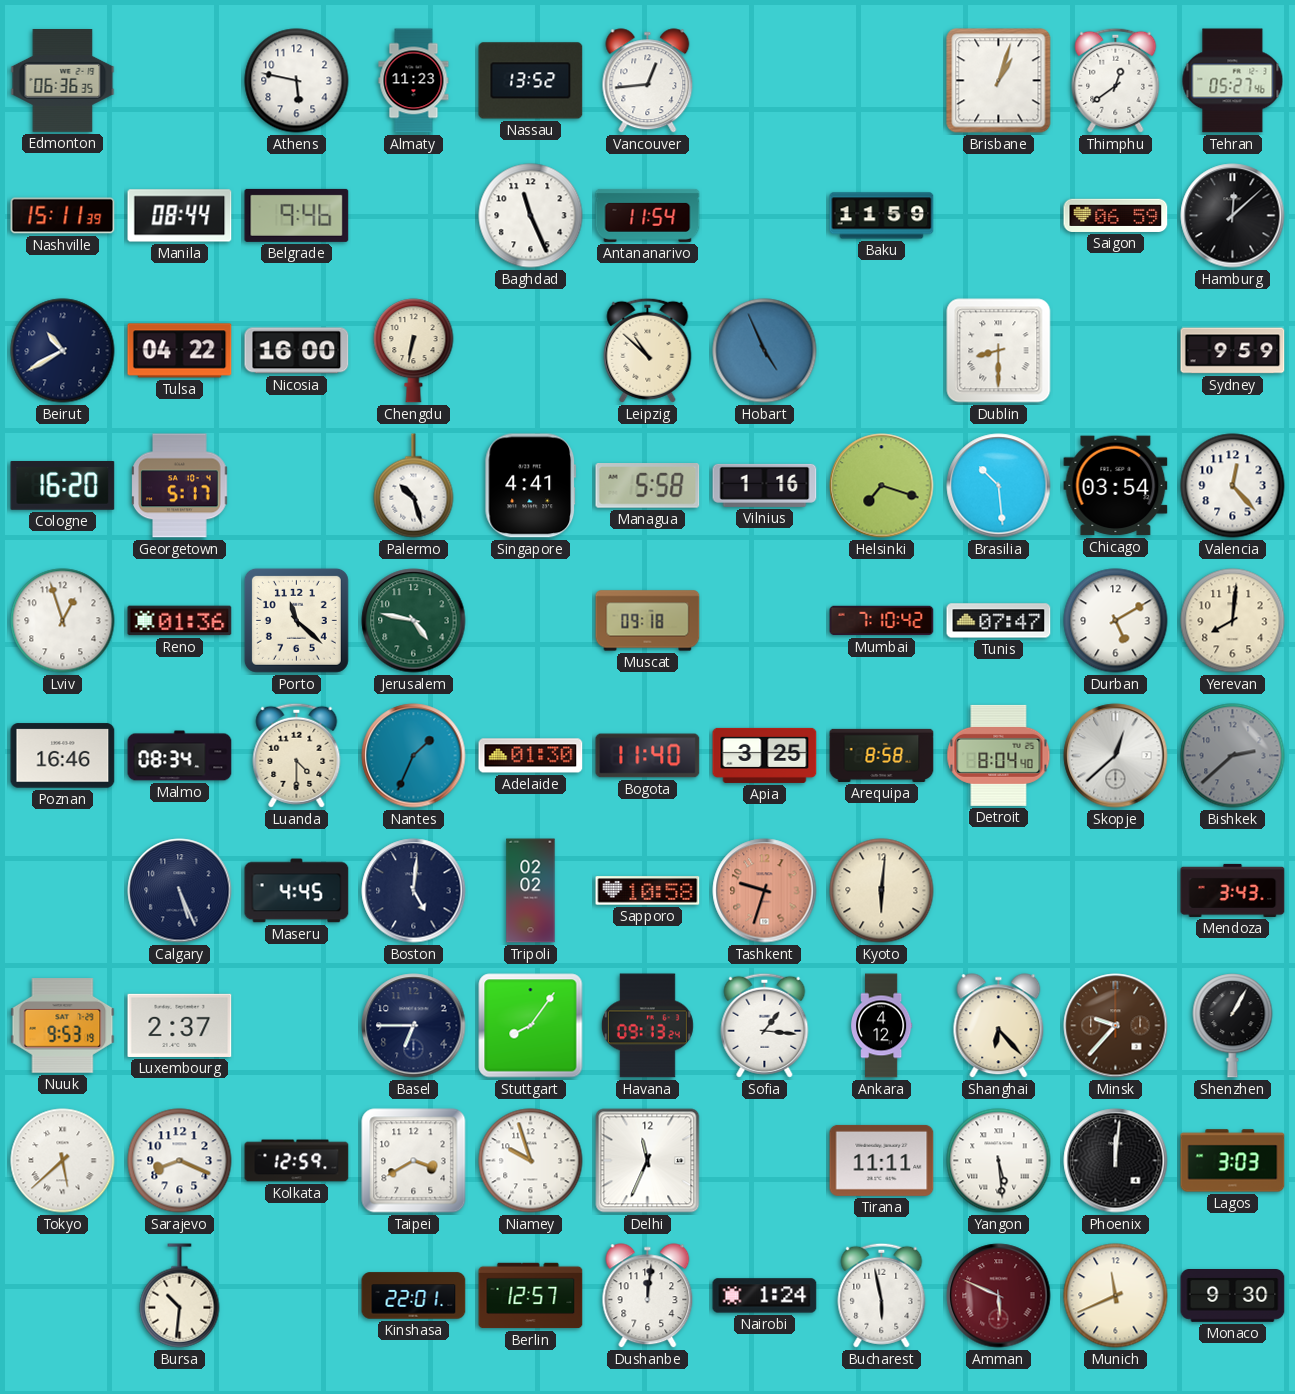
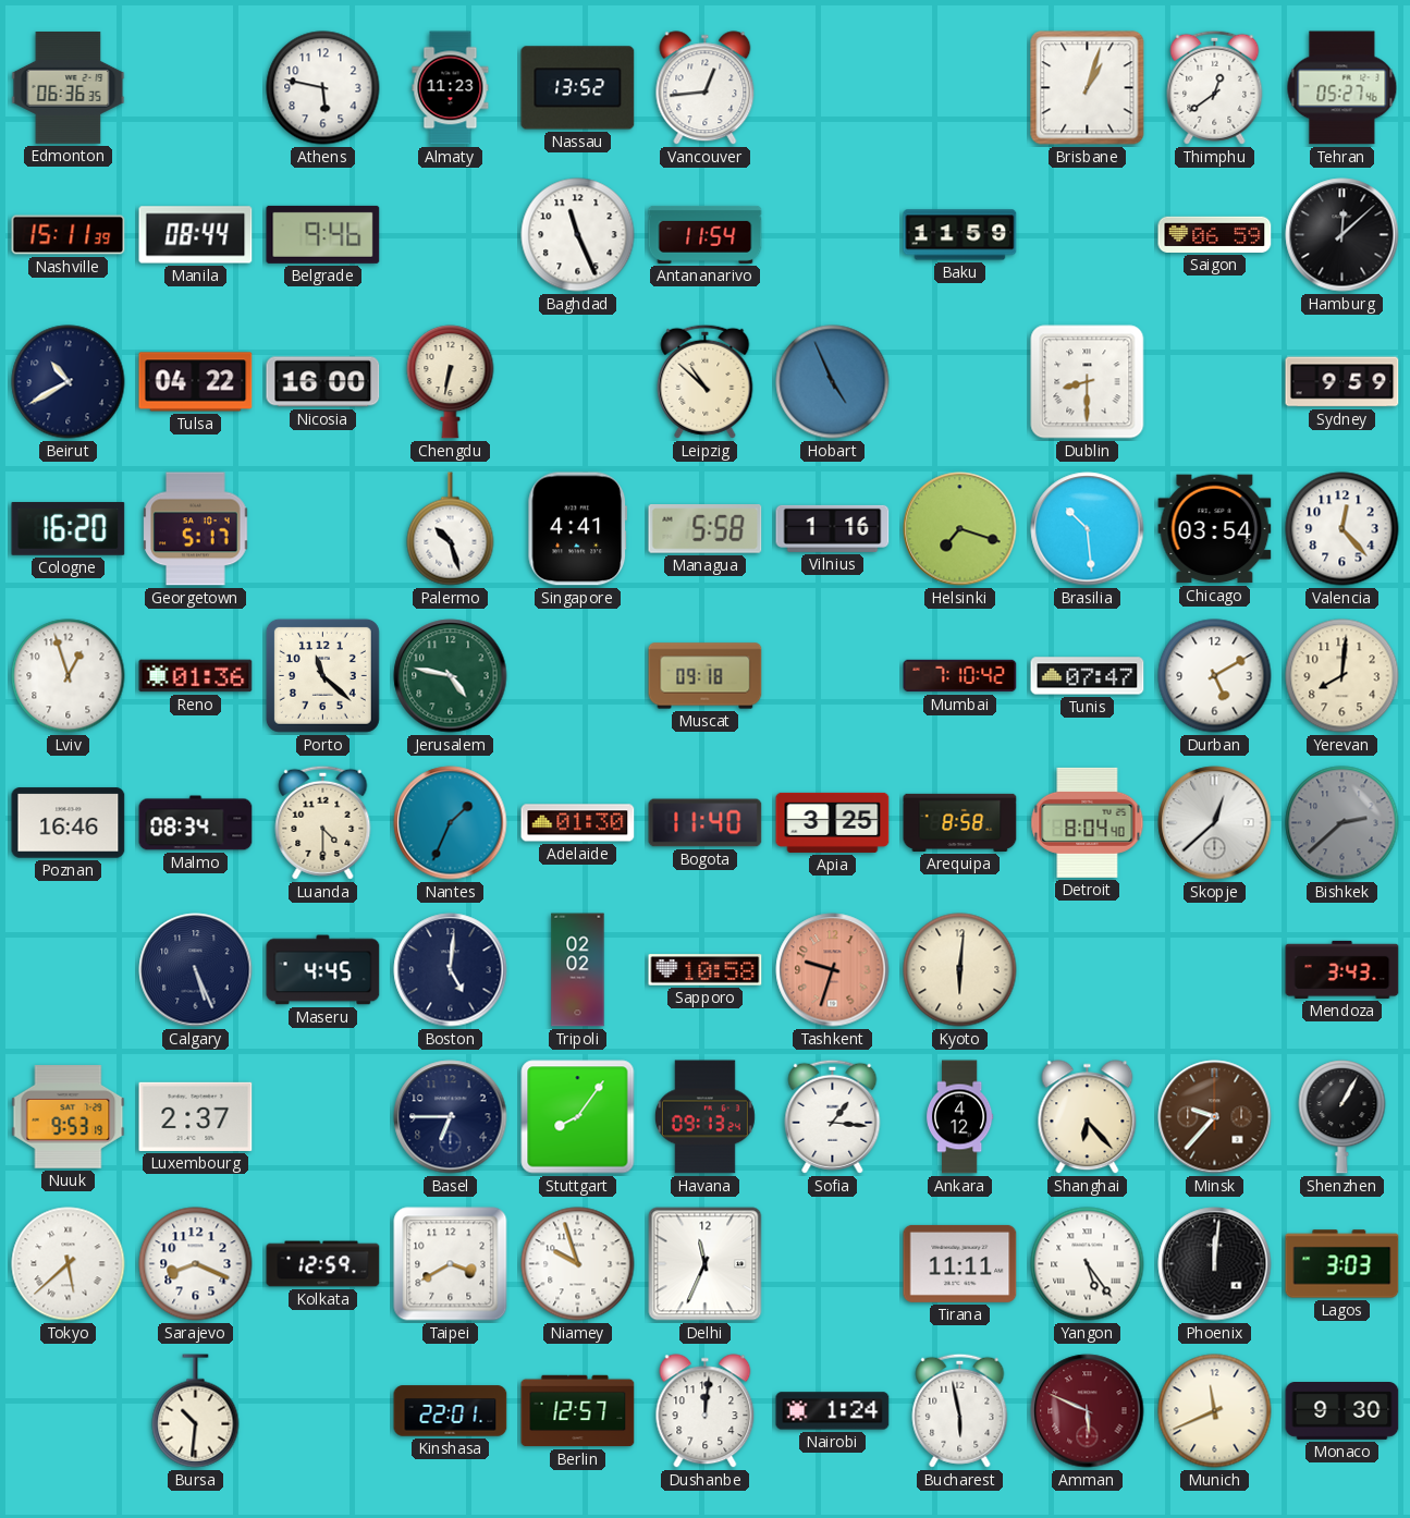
Yangon: 5:29 -> 5:24
